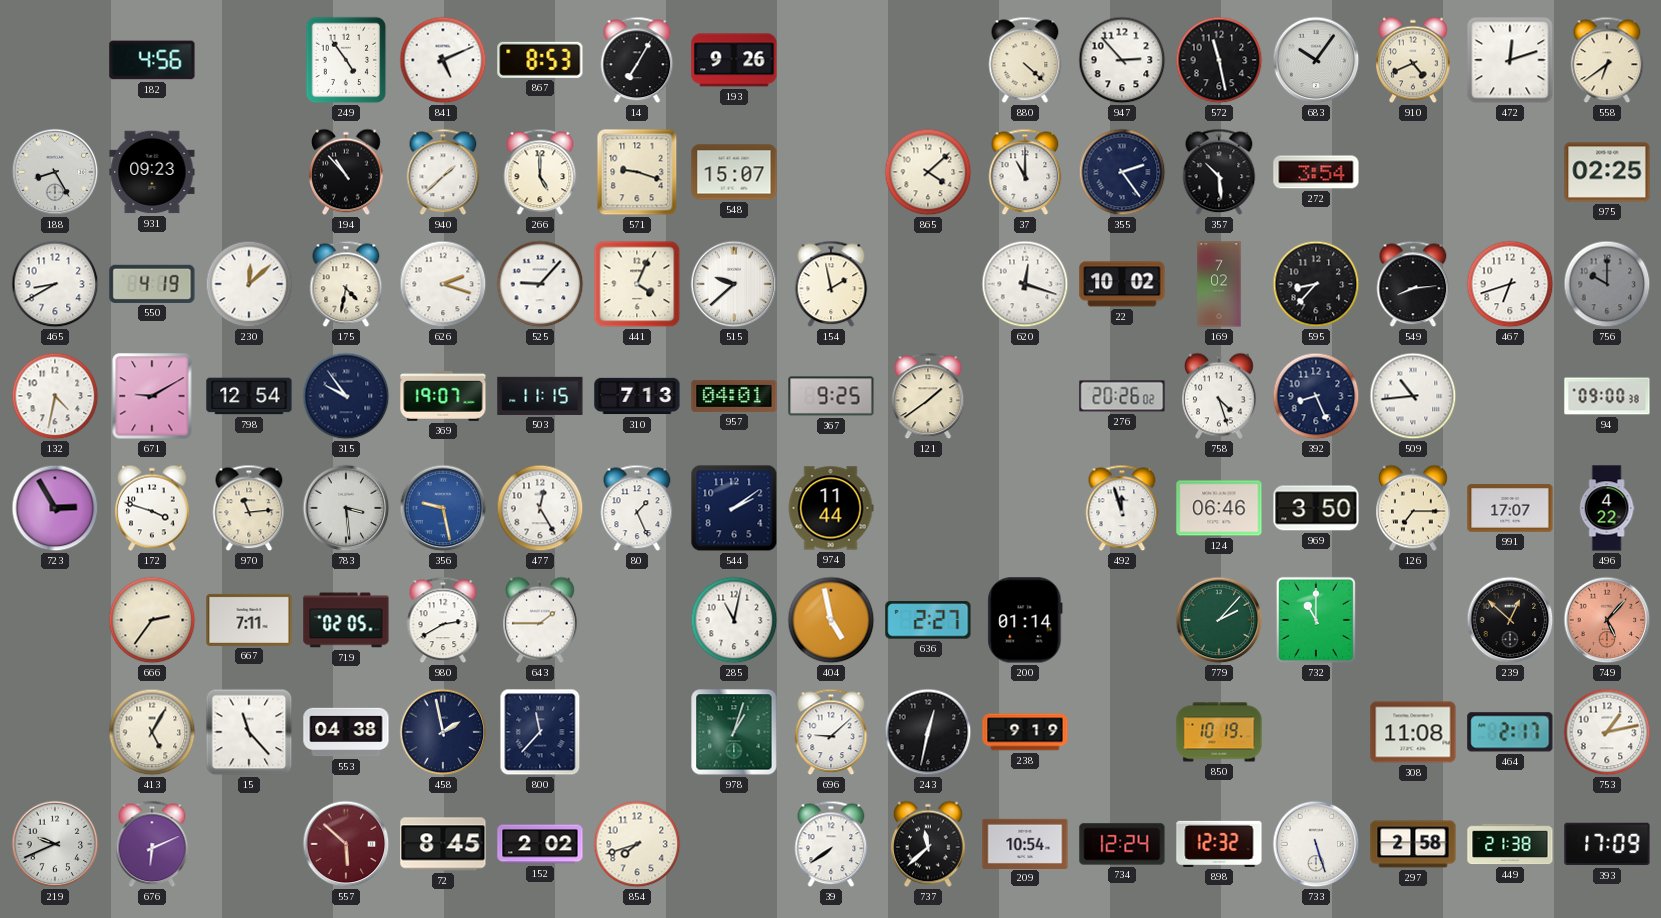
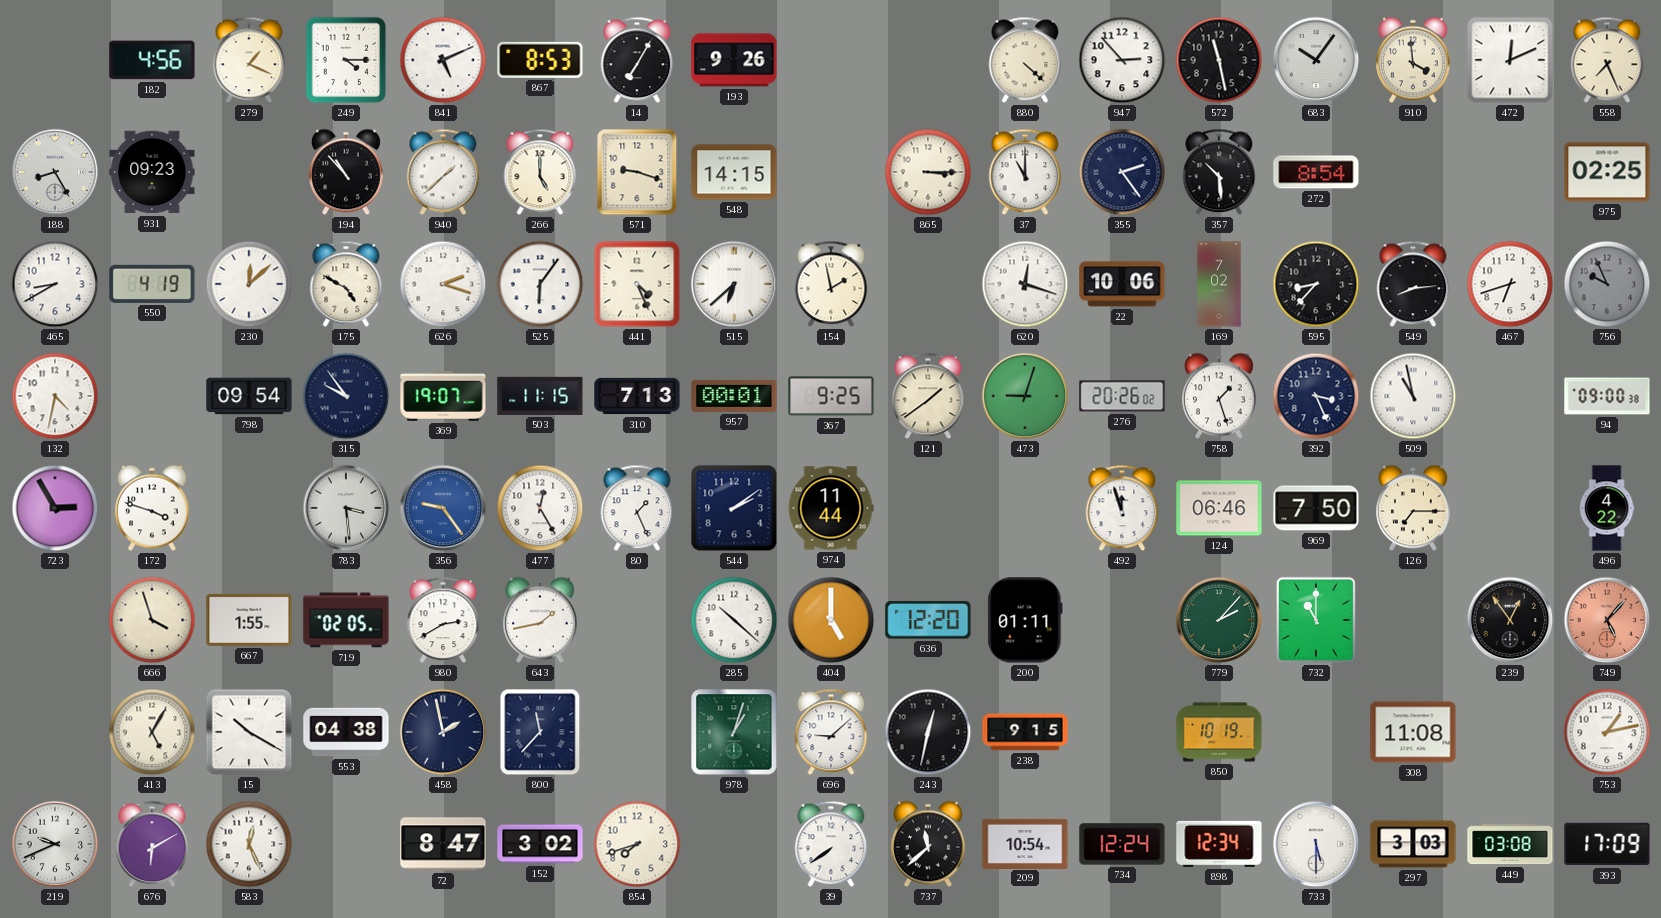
279: none -> 1:19
249: 4:54 -> 4:15
910: 4:41 -> 3:59
472: 12:12 -> 12:11
558: 6:39 -> 7:26
548: 15:07 -> 14:15
865: 4:08 -> 3:15
272: 3:54 -> 8:54
175: 4:32 -> 4:50
525: 9:07 -> 6:06
441: 4:04 -> 4:26
515: 9:38 -> 6:38
22: 10:02 -> 10:06
756: 10:00 -> 9:56
671: 9:10 -> none
798: 12:54 -> 09:54
957: 04:01 -> 00:01
473: none -> 9:03
758: 4:27 -> 1:27
392: 8:26 -> 3:26
509: 10:44 -> 10:58
970: 11:14 -> none
356: 9:28 -> 9:24
969: 3:50 -> 7:50
991: 17:07 -> none
666: 2:36 -> 3:57
667: 7:11 -> 1:55
643: 1:45 -> 1:43
285: 11:02 -> 10:22
404: 4:58 -> 5:00
636: 2:27 -> 12:20
200: 01:14 -> 01:11
239: 12:52 -> 12:54
15: 11:23 -> 10:20
238: 9:19 -> 9:15
464: 2:17 -> none
676: 6:11 -> 6:10
583: none -> 12:26
557: 5:52 -> none
72: 8:45 -> 8:47
152: 2:02 -> 3:02
898: 12:32 -> 12:34
733: 5:27 -> 5:30
297: 2:58 -> 3:03
449: 21:38 -> 03:08
